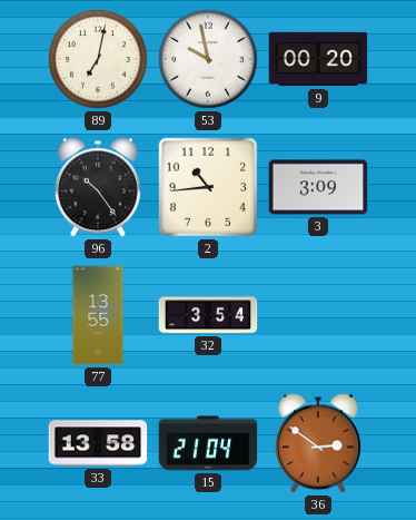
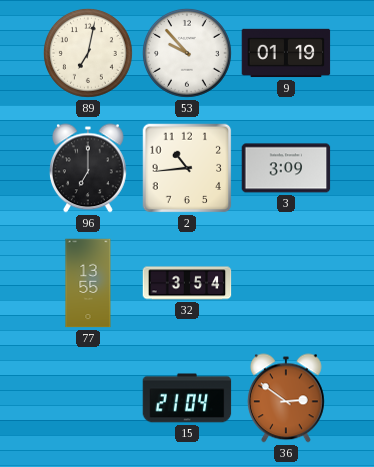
53: 9:58 -> 9:53
9: 00:20 -> 01:19
96: 10:24 -> 7:00
33: 13:58 -> none
